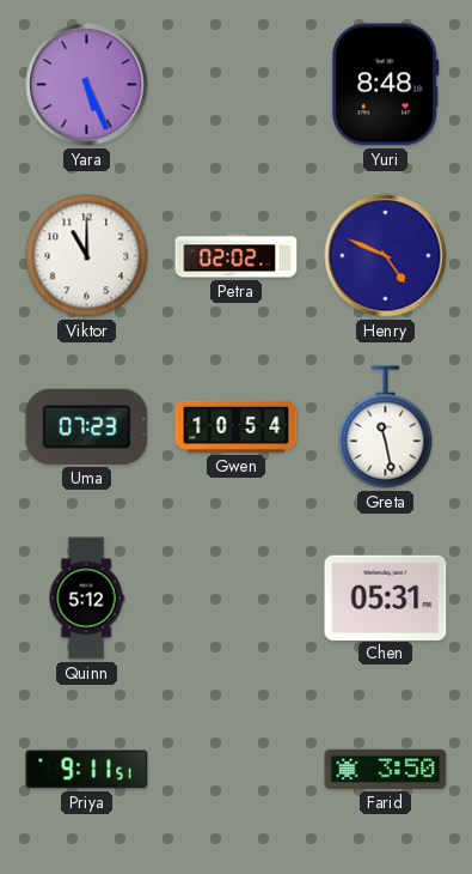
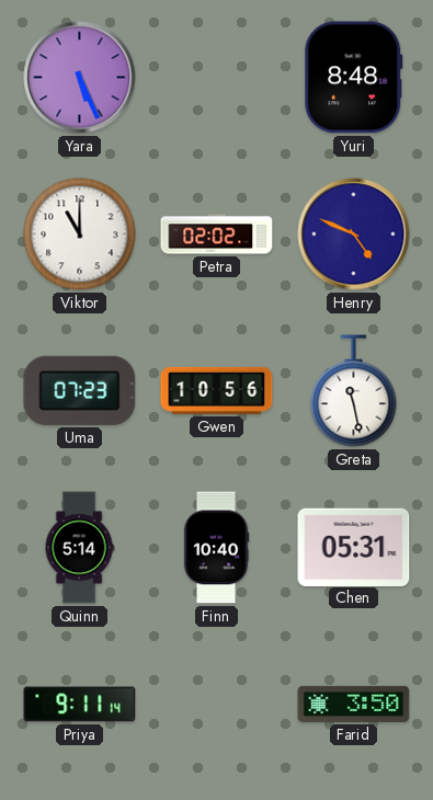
Gwen: 10:54 -> 10:56
Quinn: 5:12 -> 5:14
Finn: none -> 10:40
Priya: 9:11:51 -> 9:11:14
